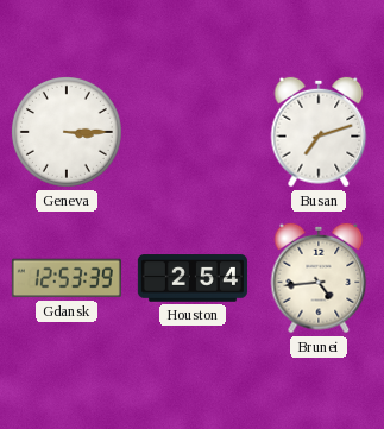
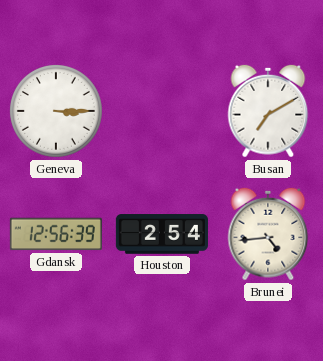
Busan: 7:12 -> 7:10
Gdansk: 12:53 -> 12:56
